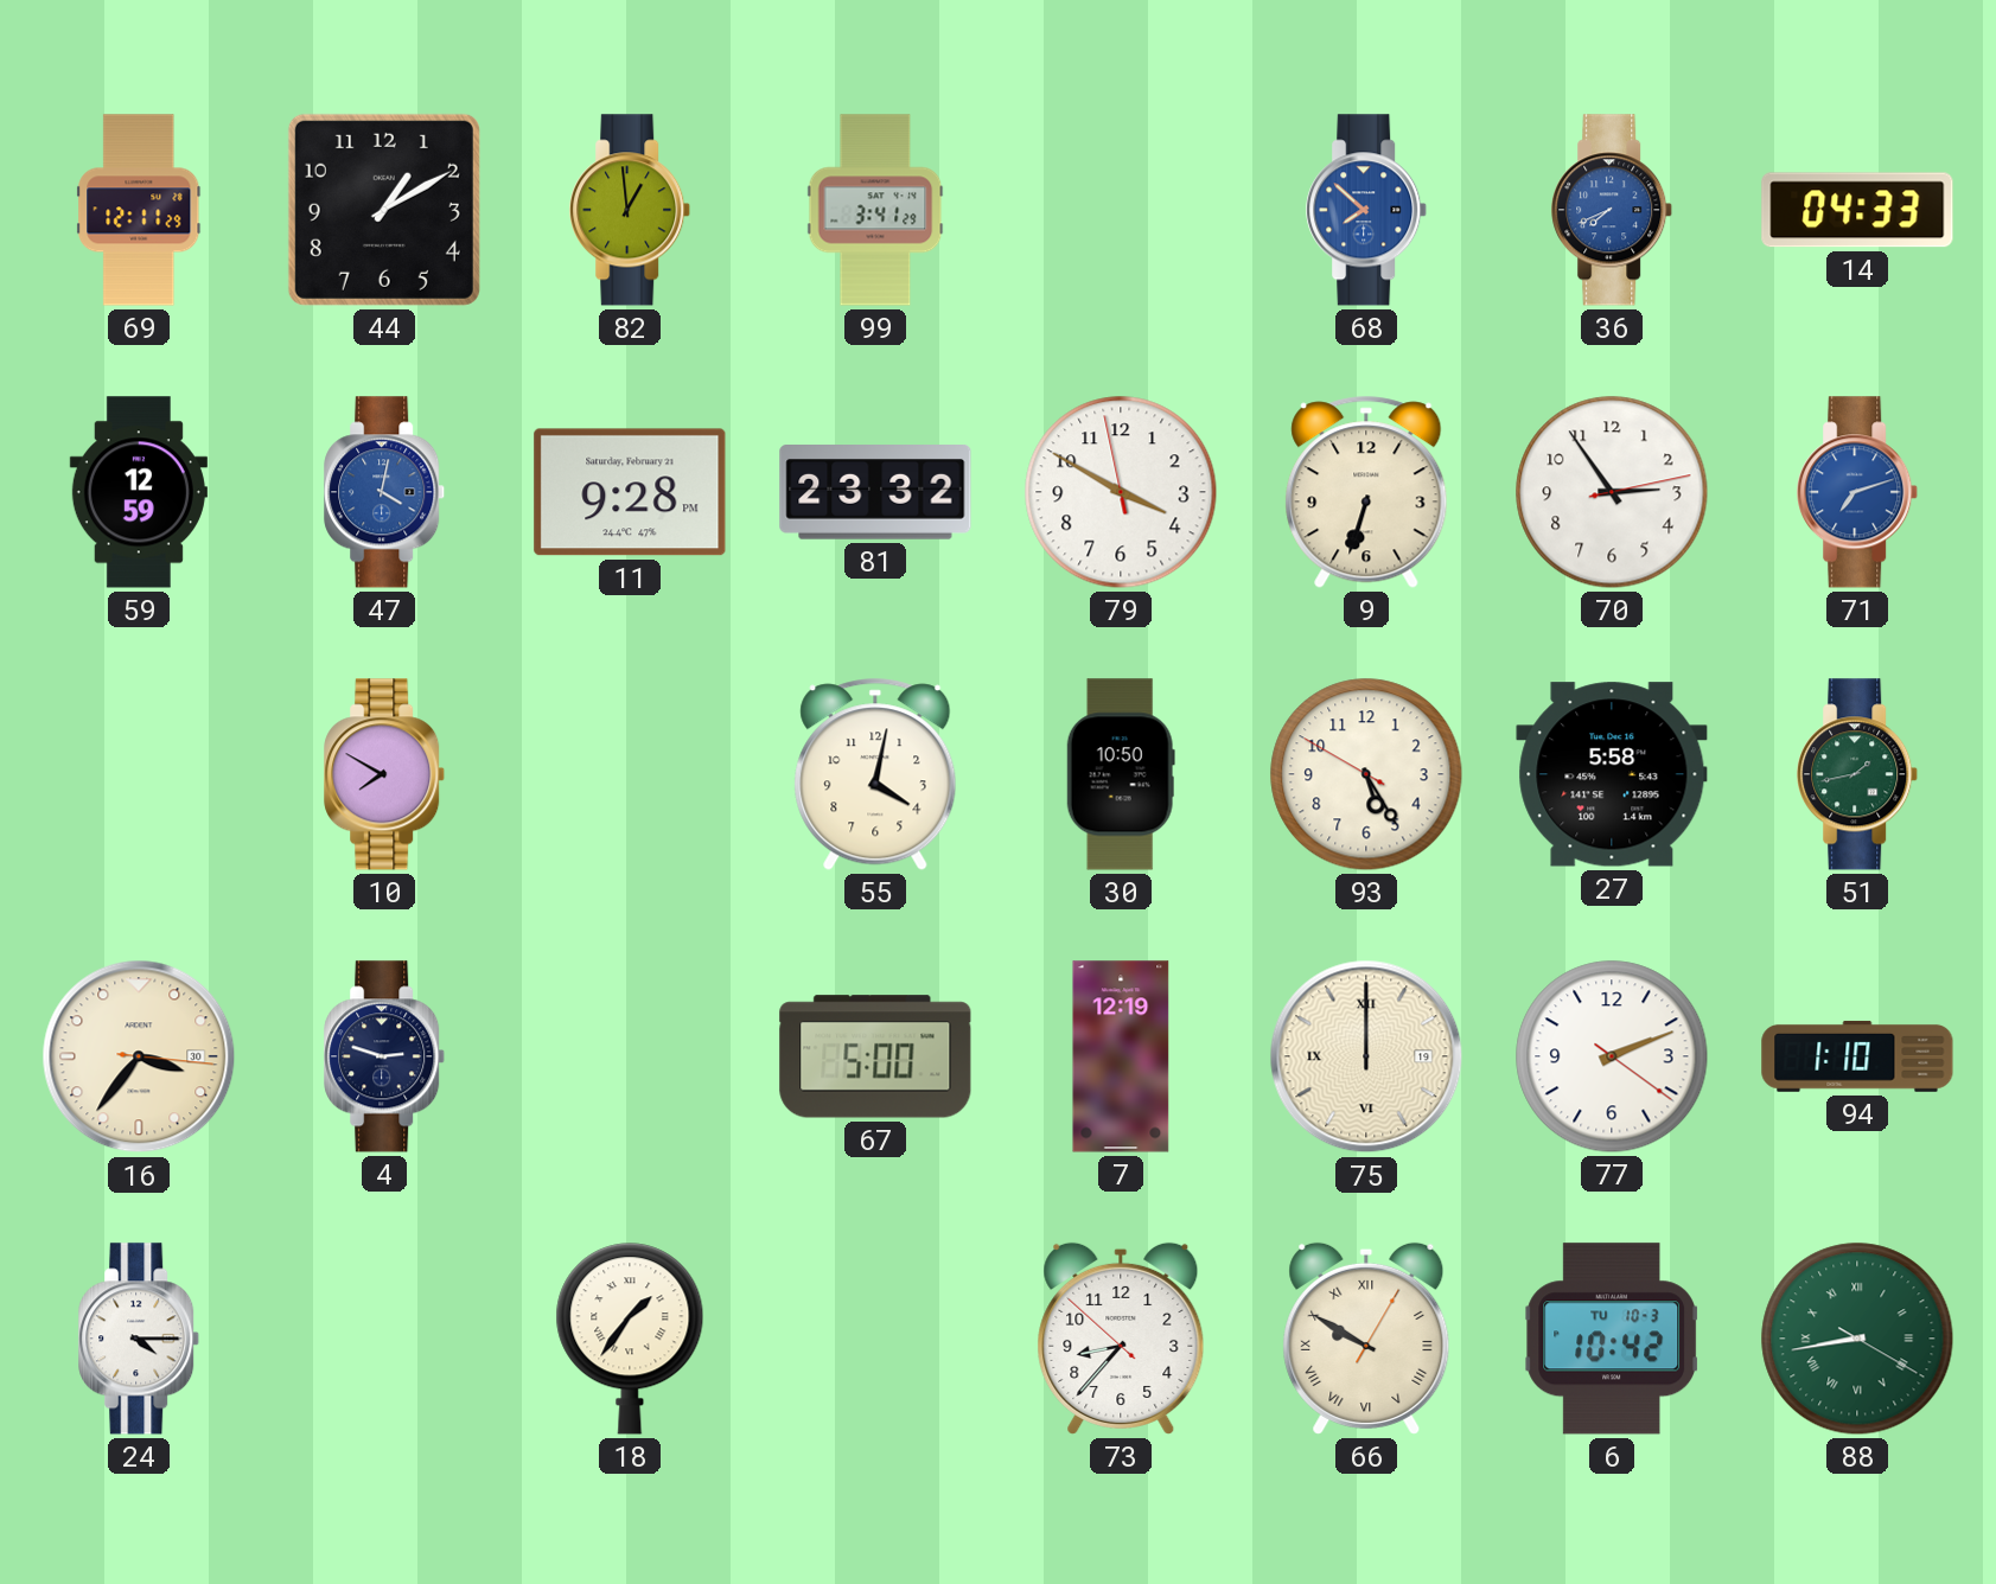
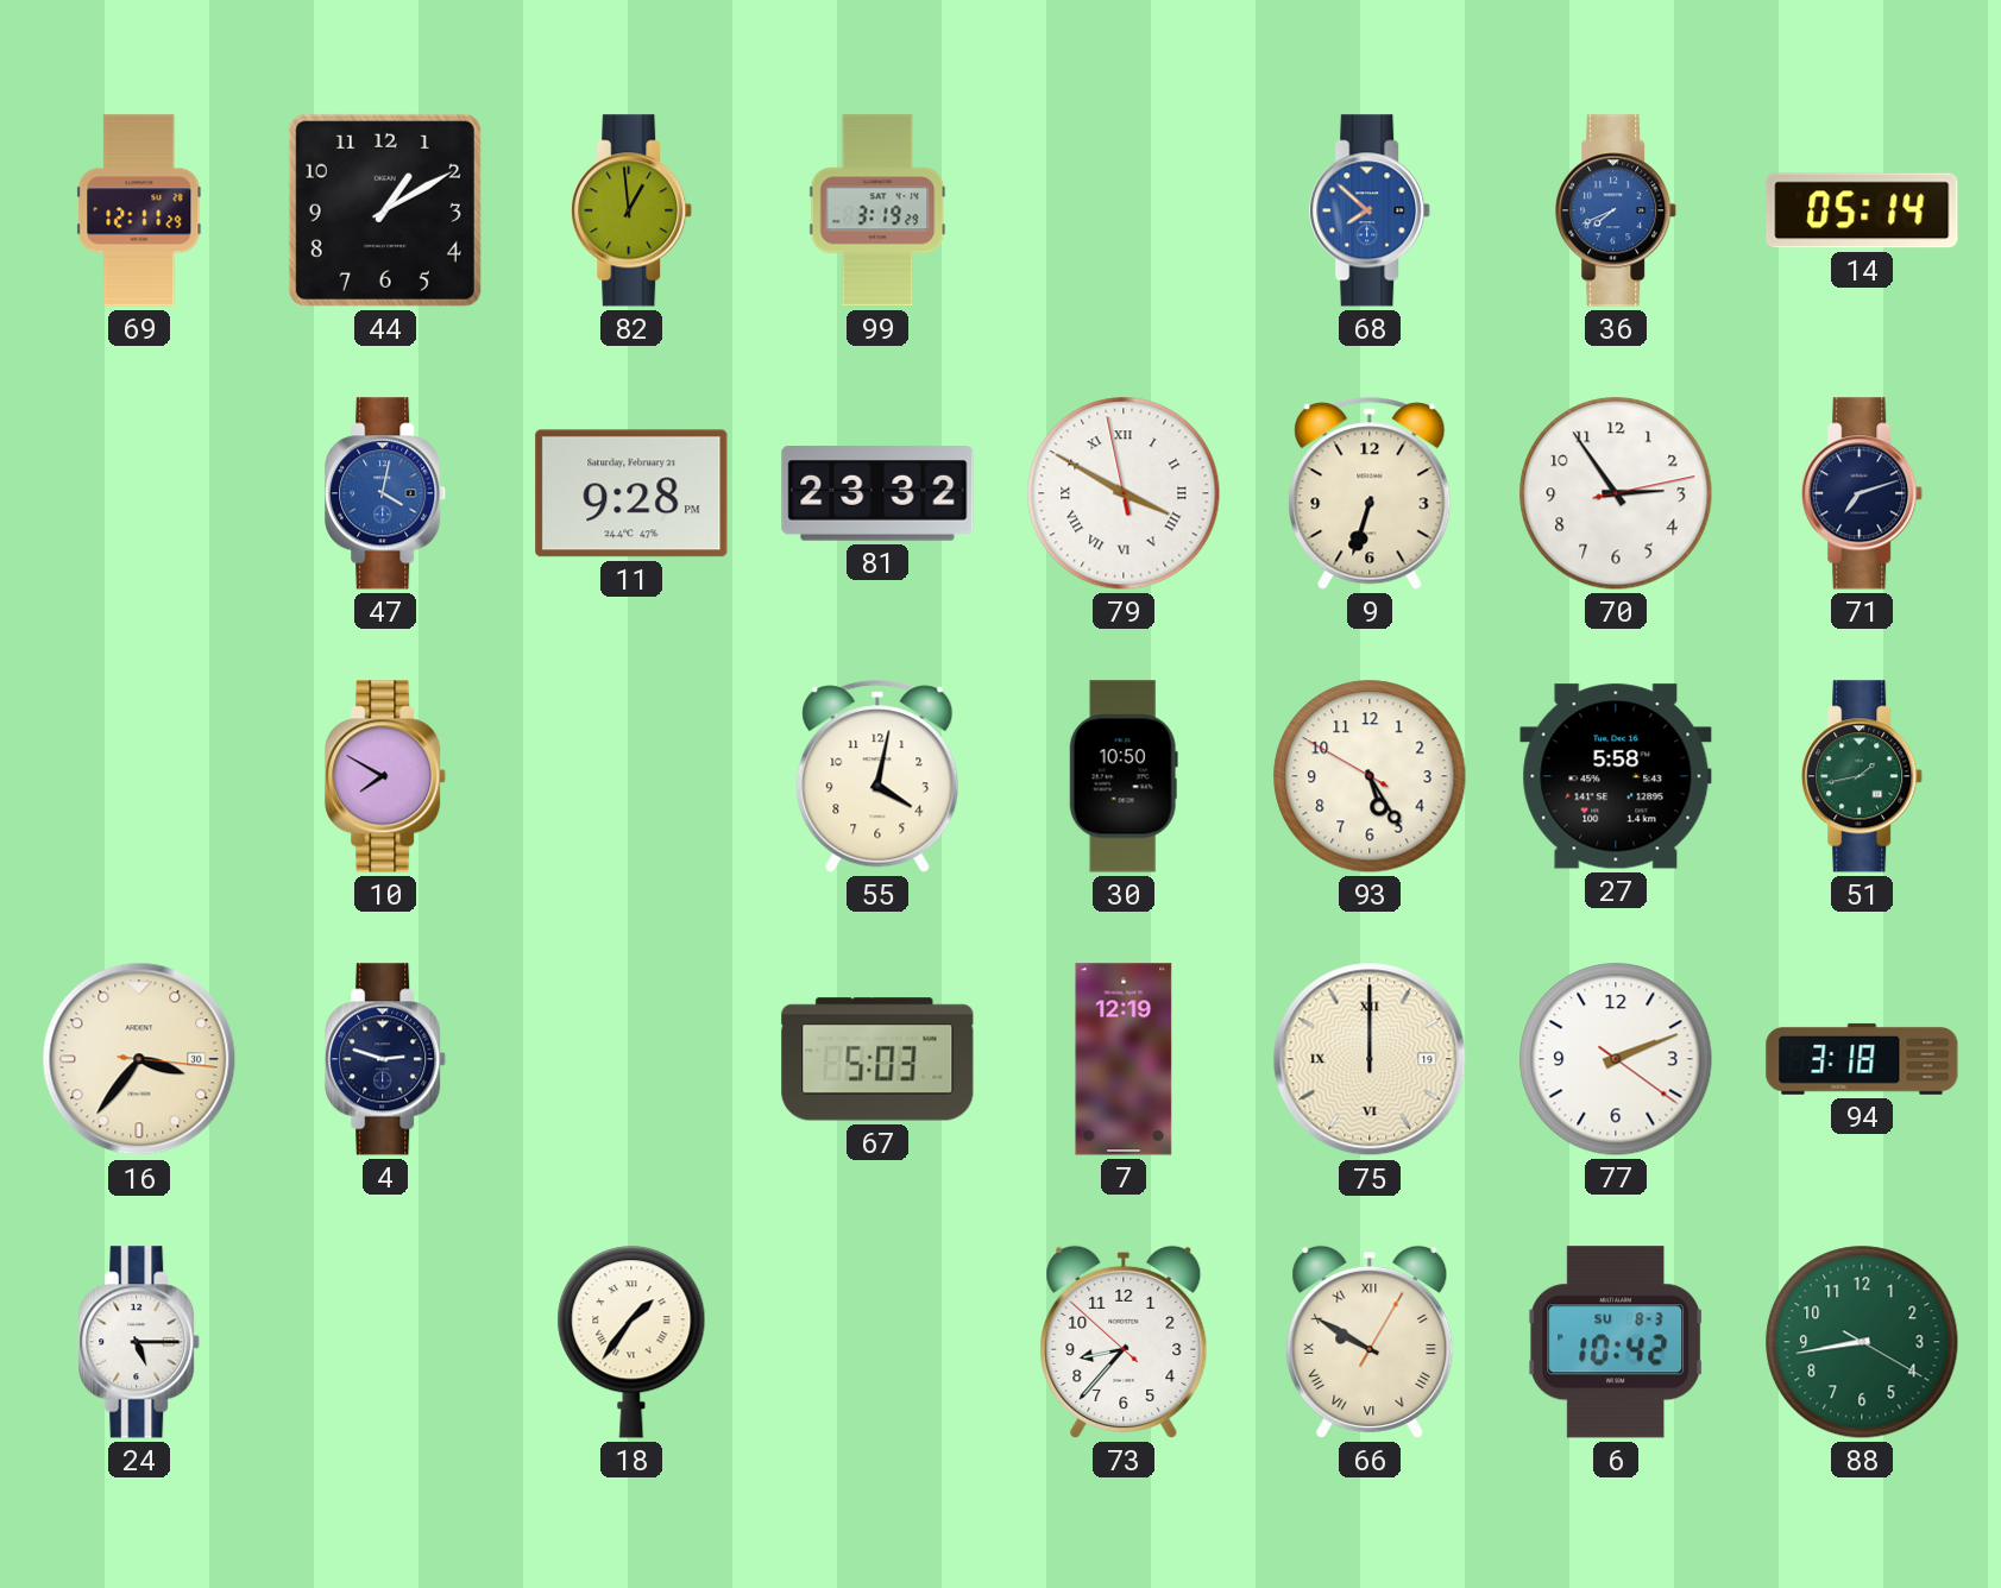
99: 3:41 -> 3:19
14: 04:33 -> 05:14
59: 12:59 -> none
79 numerals: Arabic -> Roman
71 dial: blue -> navy
67: 5:00 -> 5:03
94: 1:10 -> 3:18
24: 4:15 -> 5:15
6 date: TU 10-3 -> SU 8-3
88 numerals: Roman -> Arabic
